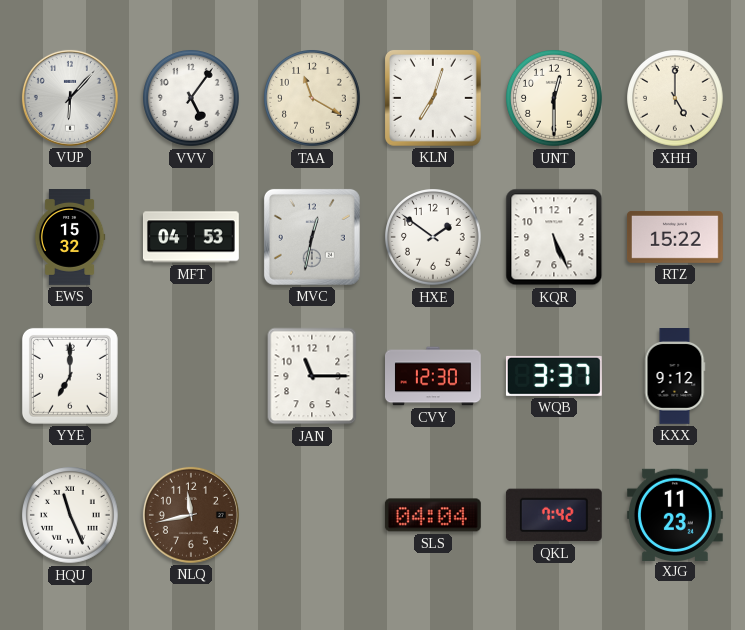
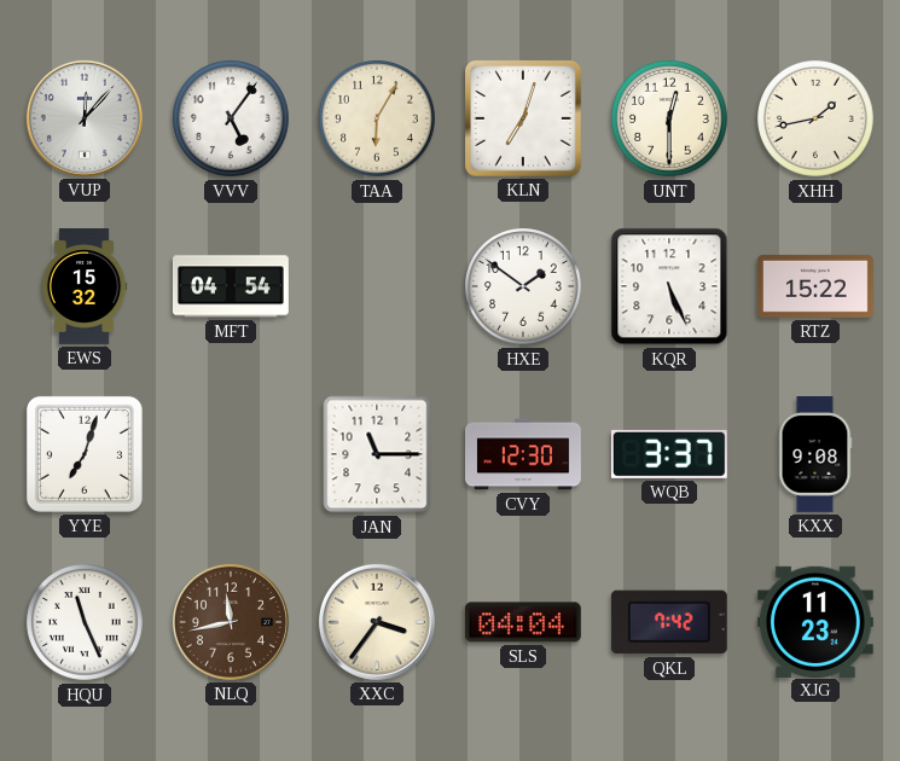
VUP: 6:07 -> 12:07
TAA: 11:20 -> 6:05
XHH: 5:00 -> 1:43
MFT: 04:53 -> 04:54
MVC: 12:32 -> none
YYE: 7:00 -> 7:03
KXX: 9:12 -> 9:08
XXC: none -> 3:36
